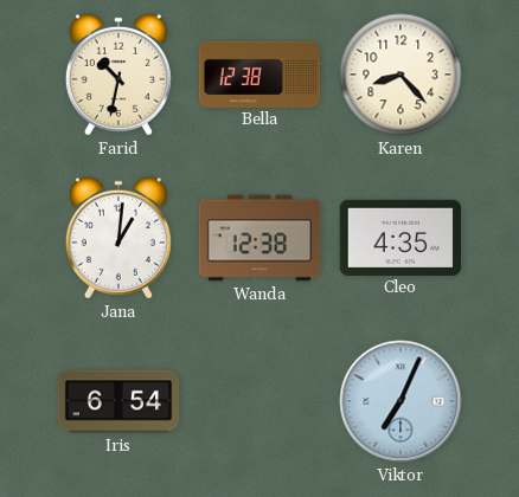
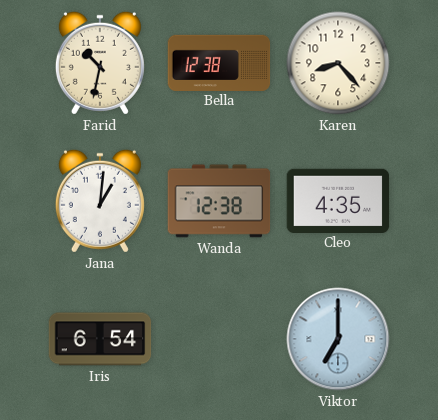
Viktor: 7:04 -> 7:00
